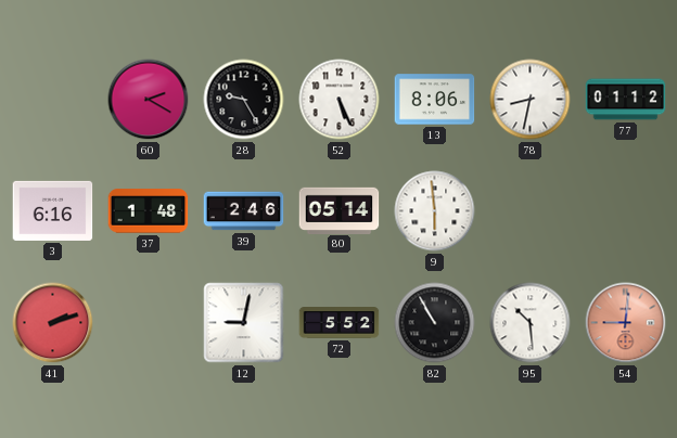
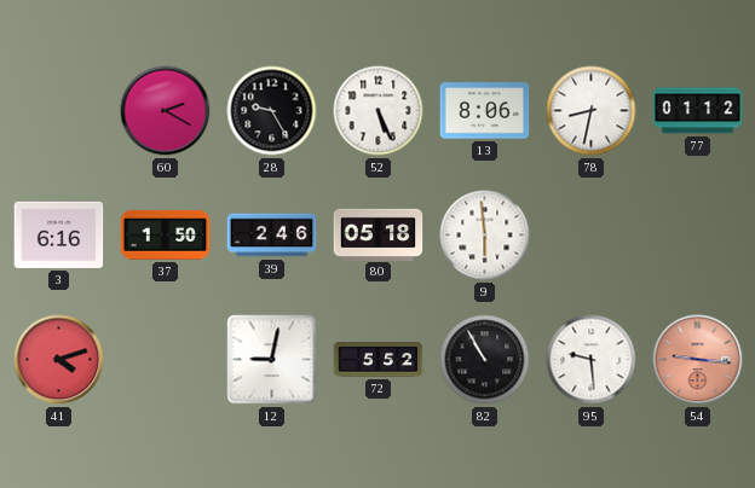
37: 1:48 -> 1:50
80: 05:14 -> 05:18
41: 2:12 -> 4:12
95: 10:29 -> 9:29
54: 9:01 -> 9:16
